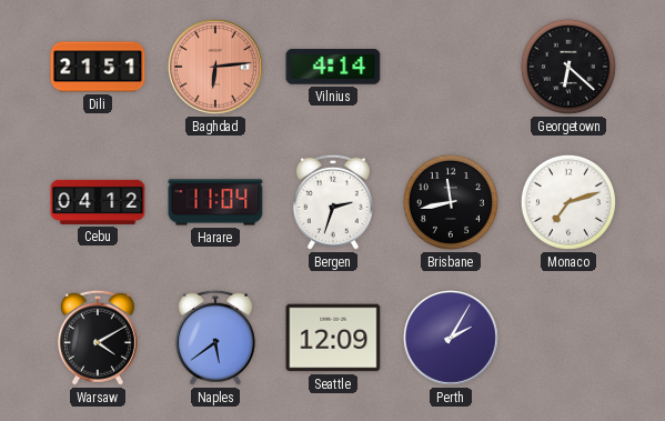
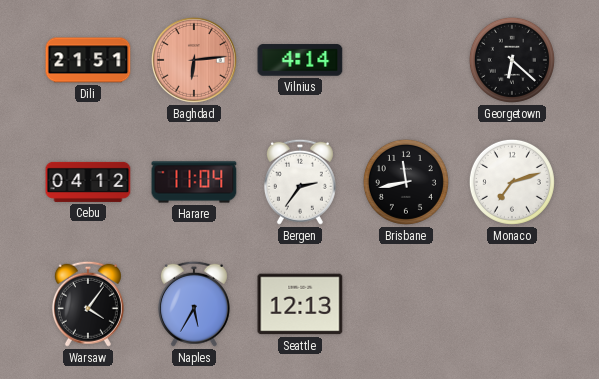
Bergen: 2:33 -> 2:36
Warsaw: 4:10 -> 4:06
Naples: 5:39 -> 5:35
Seattle: 12:09 -> 12:13
Perth: 2:05 -> none
